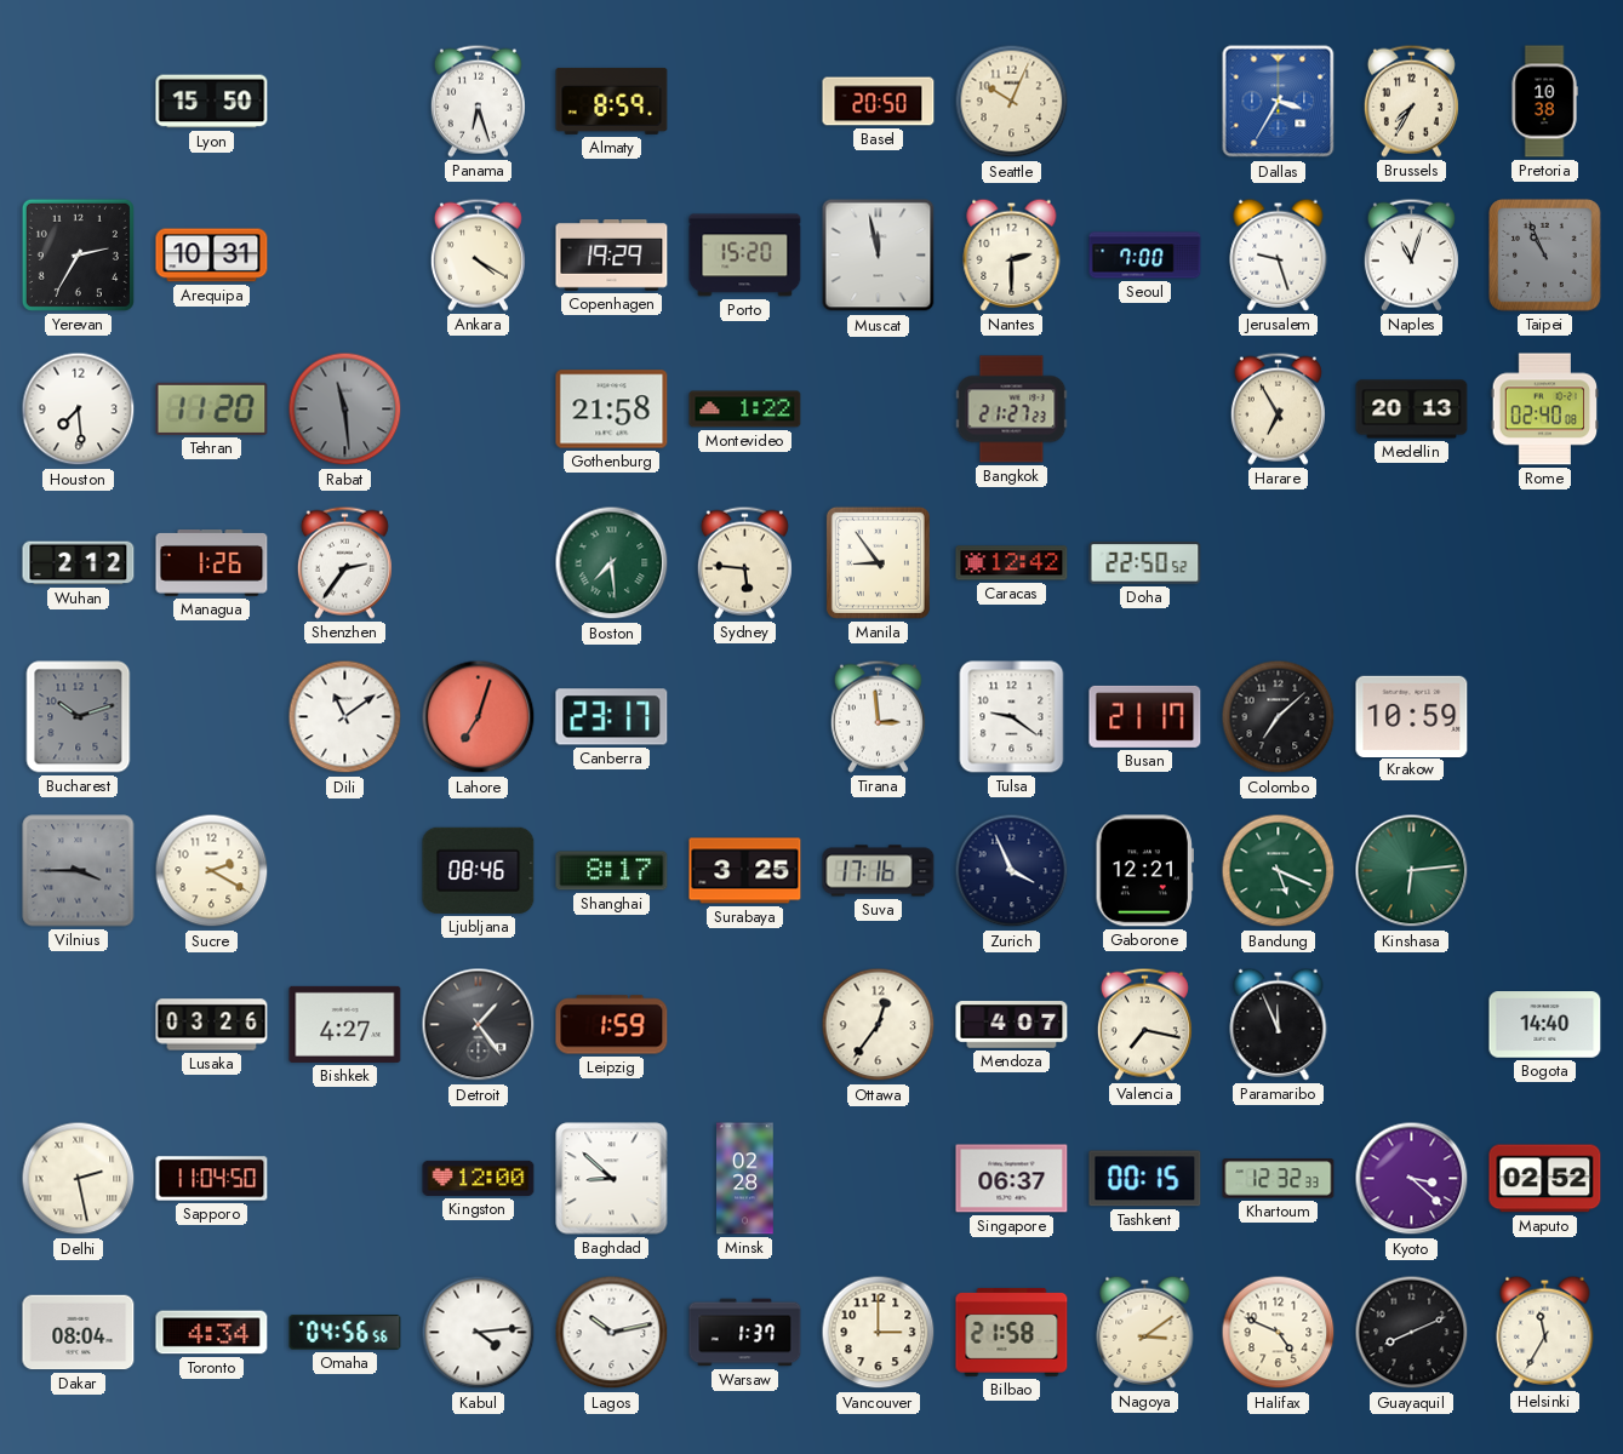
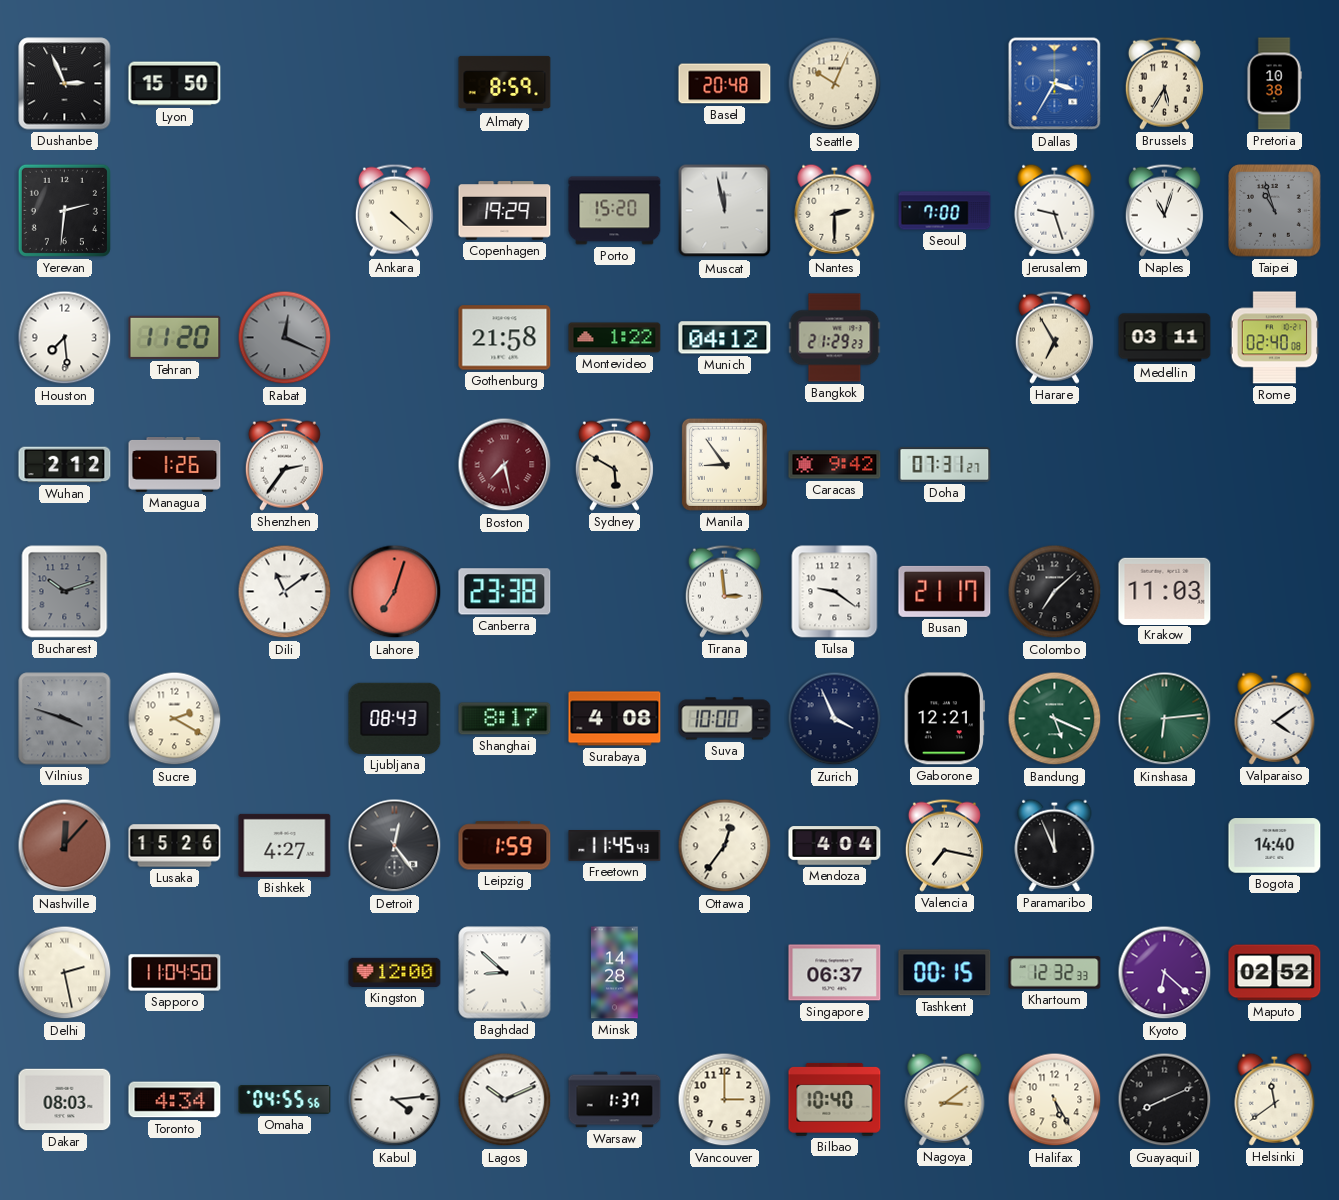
Dushanbe: none -> 2:56
Panama: 6:27 -> none
Basel: 20:50 -> 20:48
Brussels: 7:35 -> 5:35
Yerevan: 2:35 -> 2:31
Arequipa: 10:31 -> none
Ankara: 4:20 -> 4:22
Taipei: 10:56 -> 10:57
Rabat: 11:29 -> 12:19
Munich: none -> 04:12
Bangkok: 21:27 -> 21:29
Medellin: 20:13 -> 03:11
Boston: 7:29 -> 7:28
Boston dial: green -> burgundy
Sydney: 5:46 -> 5:50
Caracas: 12:42 -> 9:42
Doha: 22:50 -> 07:31
Canberra: 23:17 -> 23:38
Krakow: 10:59 -> 11:03
Vilnius: 3:45 -> 3:48
Ljubljana: 08:46 -> 08:43
Surabaya: 3:25 -> 4:08
Suva: 17:16 -> 10:00
Valparaiso: none -> 4:09
Nashville: none -> 12:07
Lusaka: 03:26 -> 15:26
Detroit: 1:24 -> 12:24
Freetown: none -> 11:45
Mendoza: 4:07 -> 4:04
Minsk: 02:28 -> 14:28
Kyoto: 3:22 -> 6:22
Dakar: 08:04 -> 08:03
Omaha: 04:56 -> 04:55
Lagos: 10:13 -> 10:11
Bilbao: 21:58 -> 10:40
Halifax: 4:49 -> 5:25
Helsinki: 11:35 -> 11:39
